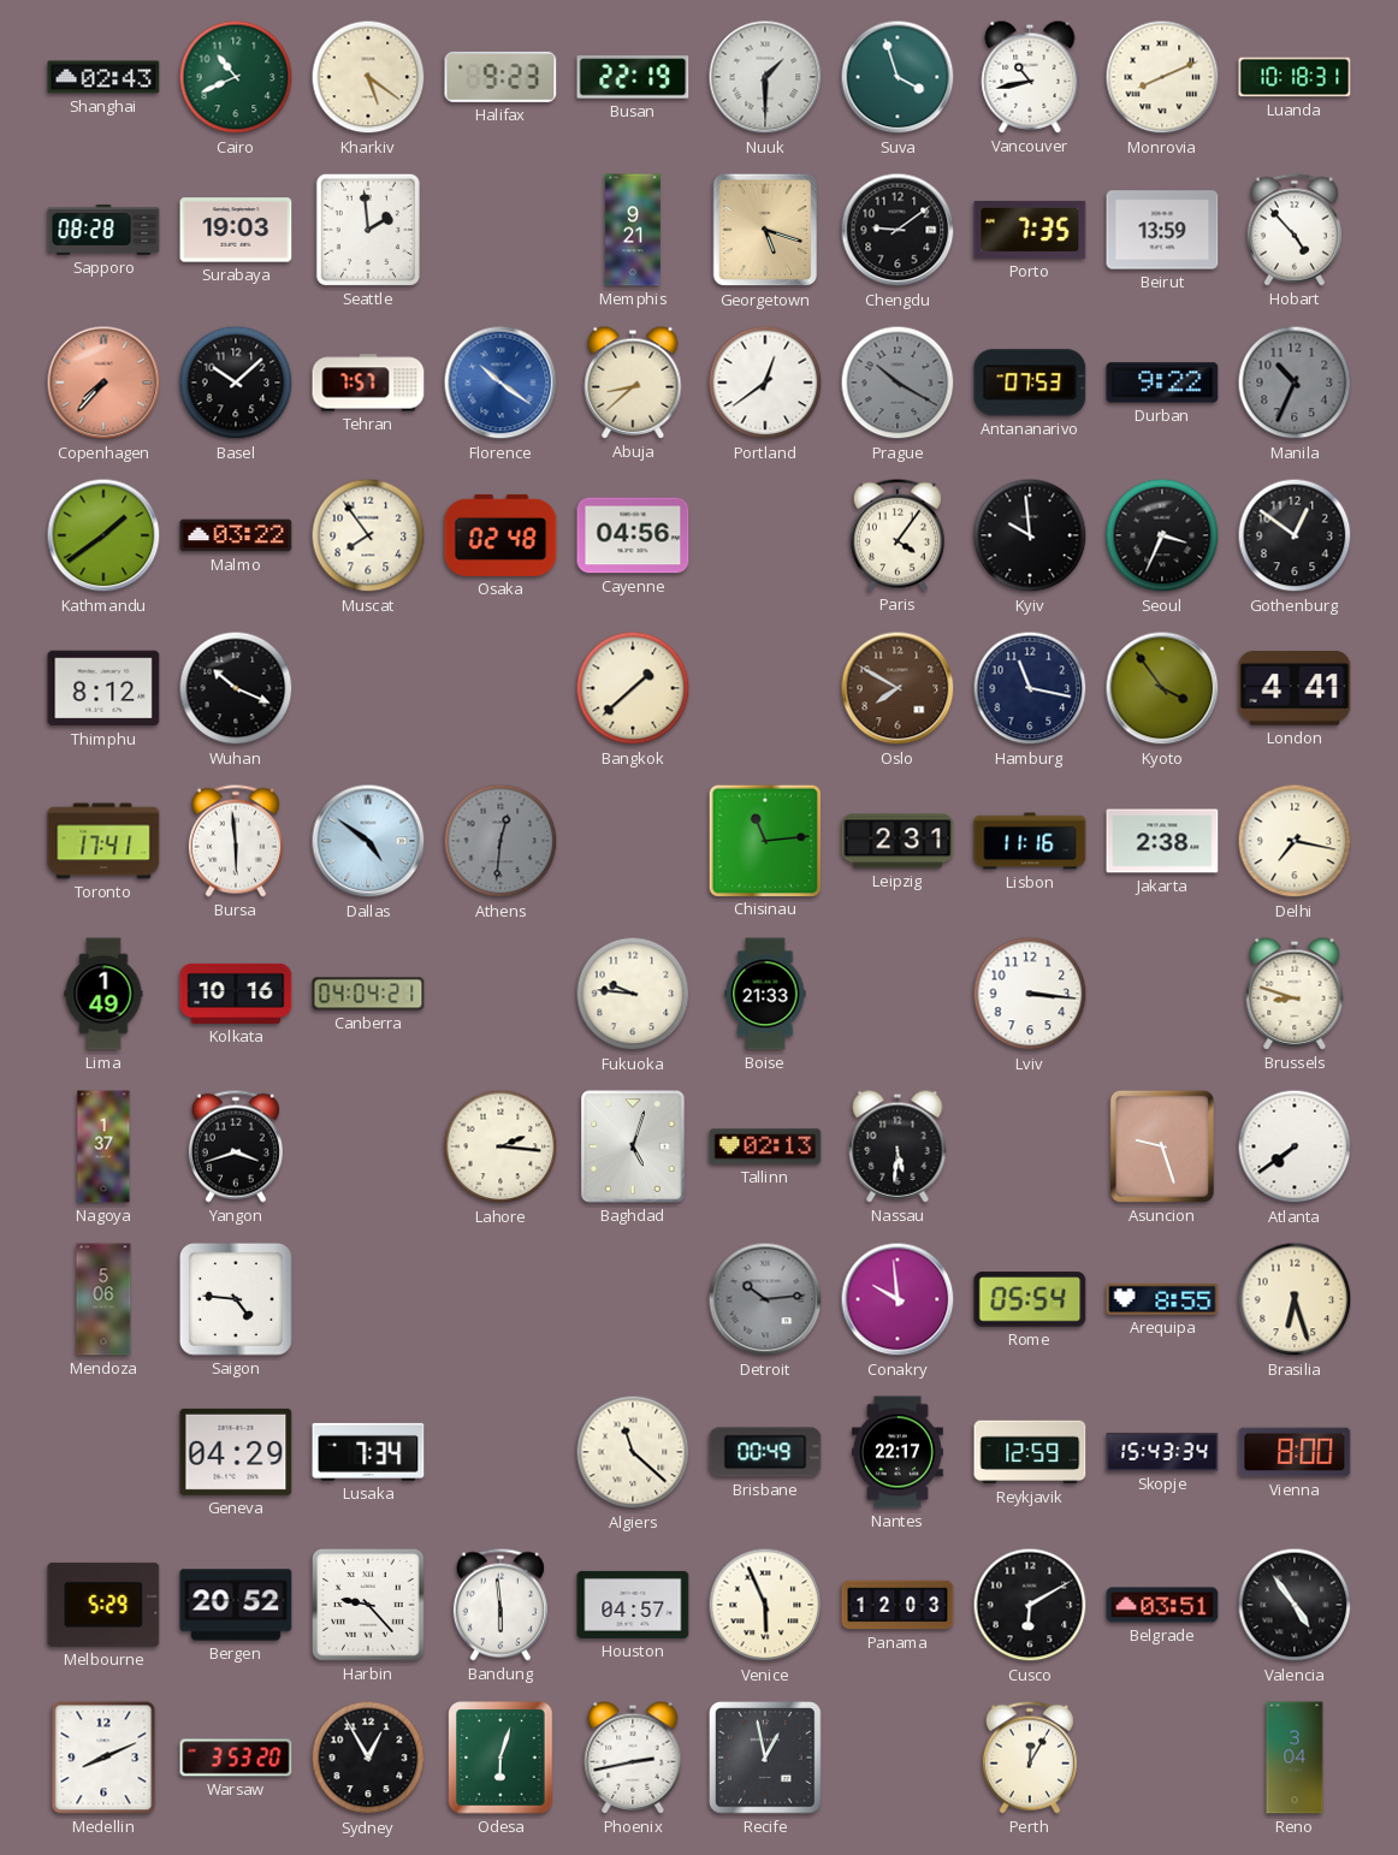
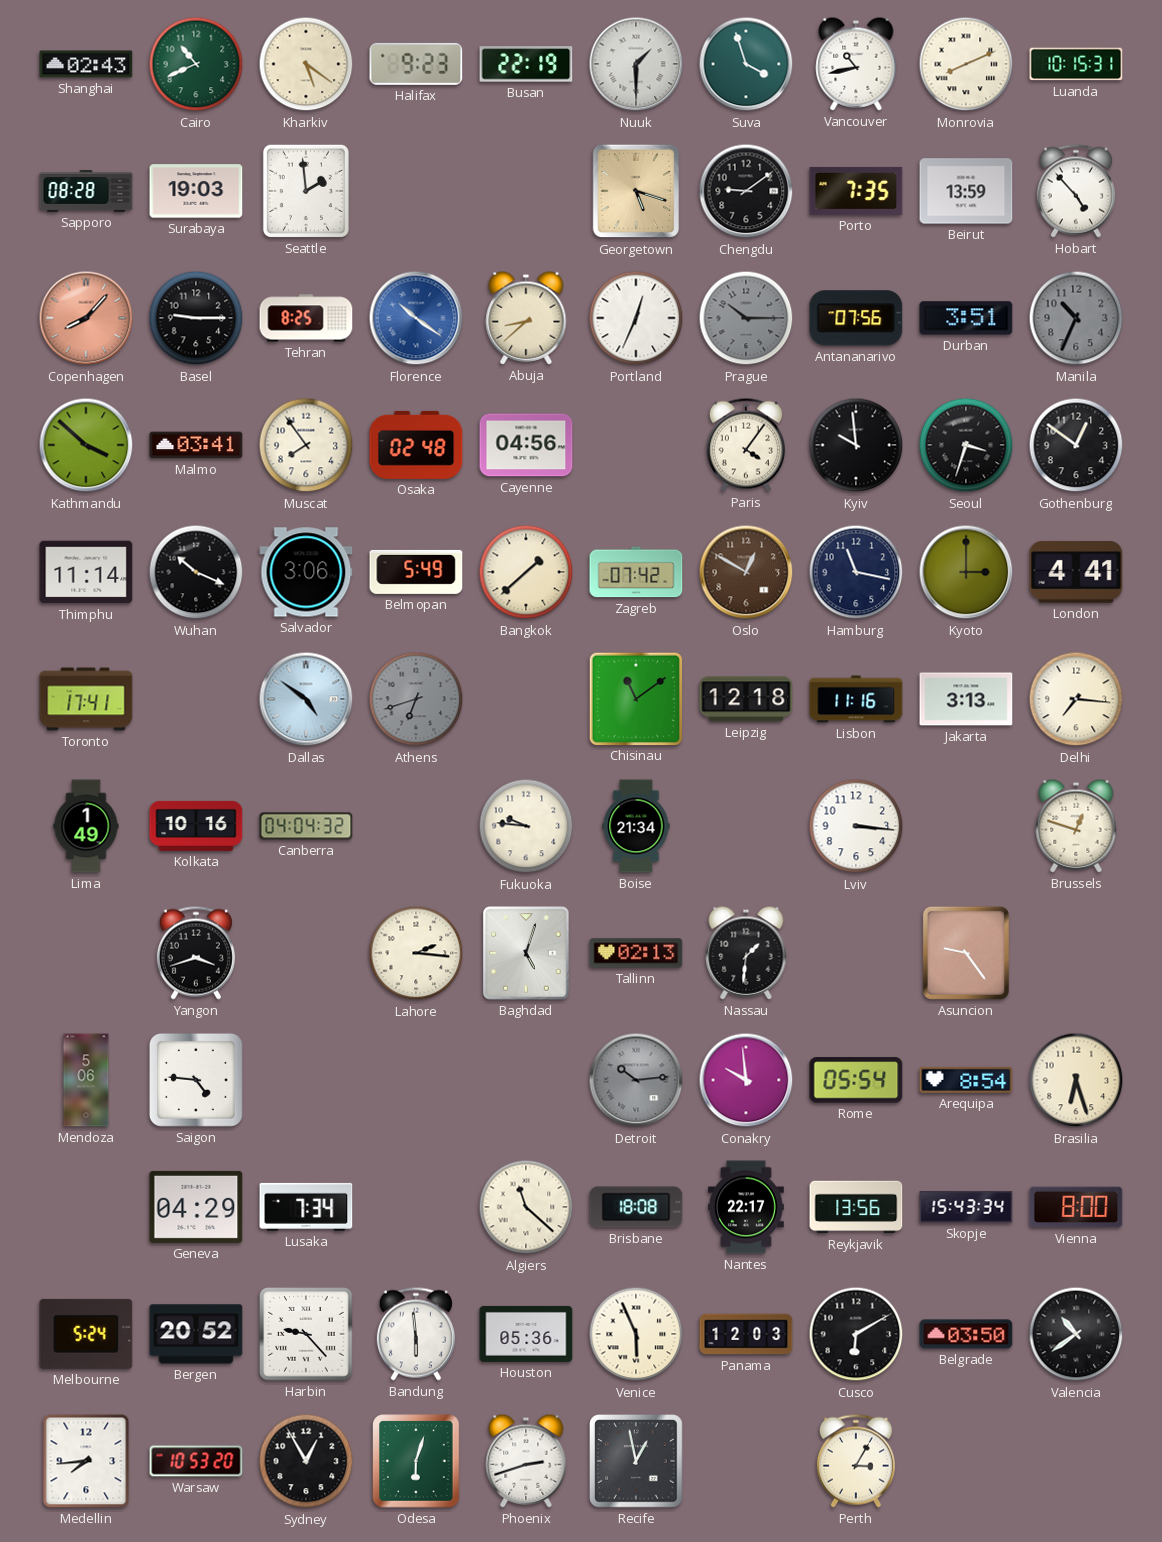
Luanda: 10:18 -> 10:15
Memphis: 9:21 -> none
Copenhagen: 7:37 -> 8:07
Basel: 10:08 -> 9:15
Tehran: 7:57 -> 8:25
Portland: 12:39 -> 12:34
Prague: 10:20 -> 10:15
Antananarivo: 07:53 -> 07:56
Durban: 9:22 -> 3:51
Kathmandu: 1:39 -> 3:52
Malmo: 03:22 -> 03:41
Seoul: 3:34 -> 3:33
Thimphu: 8:12 -> 11:14
Salvador: none -> 3:06
Belmopan: none -> 5:49
Zagreb: none -> 07:42
Oslo: 7:50 -> 12:50
Kyoto: 3:54 -> 3:00
Bursa: 5:59 -> none
Athens: 12:31 -> 6:42
Chisinau: 11:14 -> 11:09
Leipzig: 2:31 -> 12:18
Jakarta: 2:38 -> 3:13
Delhi: 7:17 -> 7:16
Canberra: 04:04:21 -> 04:04:32
Boise: 21:33 -> 21:34
Brussels: 8:48 -> 12:48
Nagoya: 1:37 -> none
Nassau: 5:31 -> 1:31
Asuncion: 9:27 -> 9:24
Atlanta: 7:39 -> none
Arequipa: 8:55 -> 8:54
Brisbane: 00:49 -> 18:08
Reykjavik: 12:59 -> 13:56
Melbourne: 5:29 -> 5:24
Houston: 04:57 -> 05:36
Belgrade: 03:51 -> 03:50
Valencia: 4:54 -> 10:39
Medellin: 8:11 -> 7:44
Warsaw: 3:53 -> 10:53
Phoenix: 2:43 -> 2:42
Perth: 12:05 -> 3:05
Reno: 3:04 -> none
